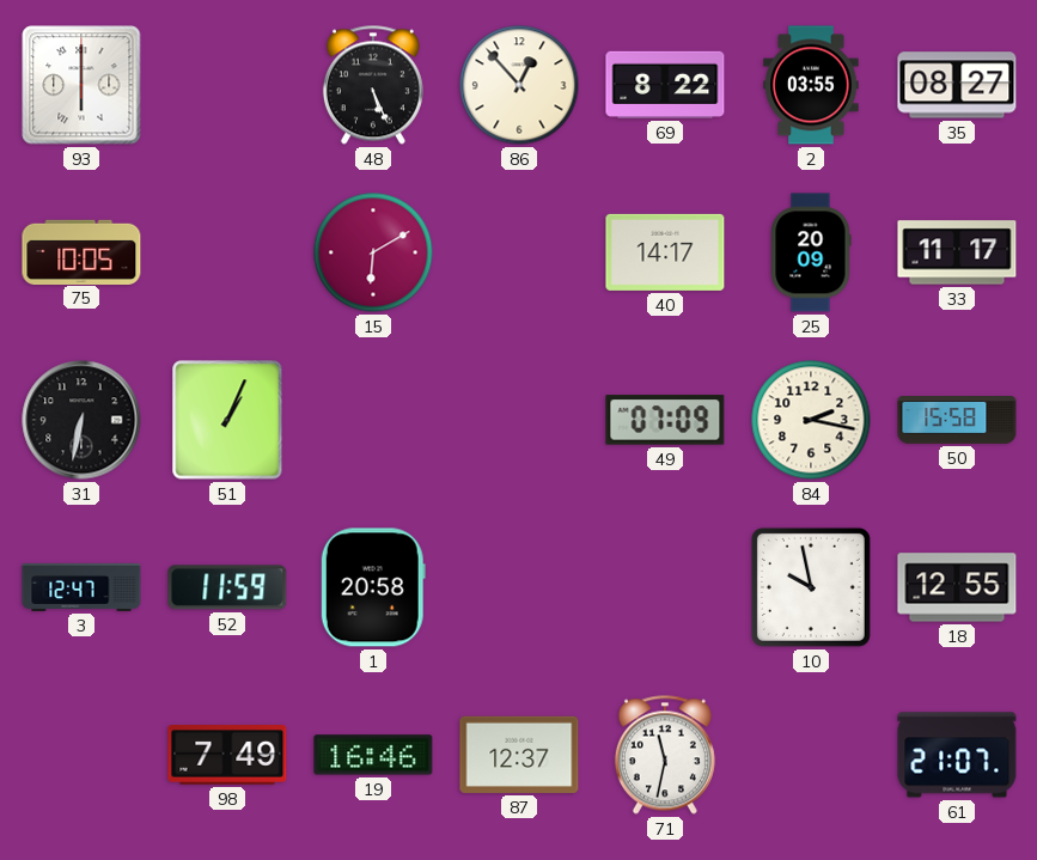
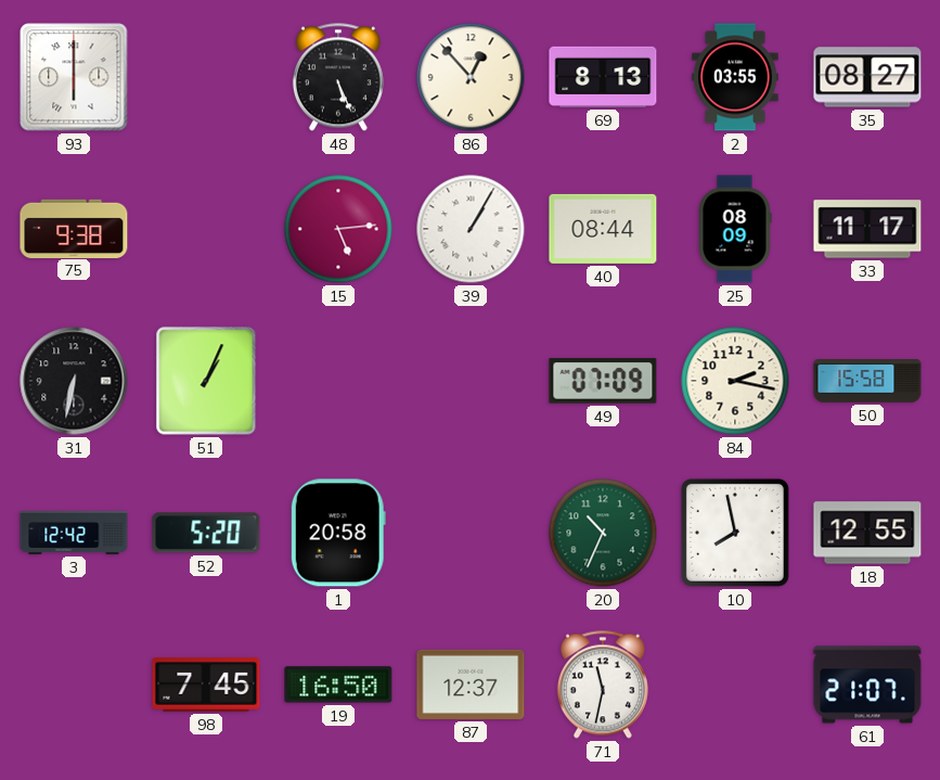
69: 8:22 -> 8:13
75: 10:05 -> 9:38
15: 6:10 -> 5:14
39: none -> 1:05
40: 14:17 -> 08:44
25: 20:09 -> 08:09
3: 12:47 -> 12:42
52: 11:59 -> 5:20
20: none -> 10:34
10: 9:58 -> 7:58
98: 7:49 -> 7:45
19: 16:46 -> 16:50
